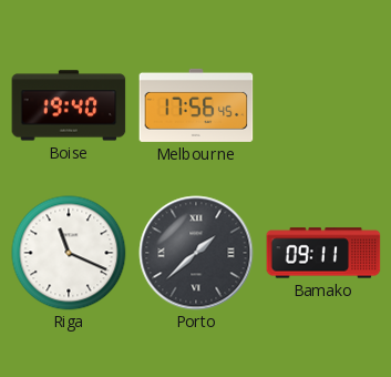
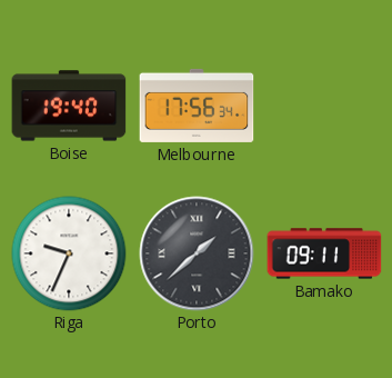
Melbourne: 17:56:45 -> 17:56:34
Riga: 11:19 -> 9:34
